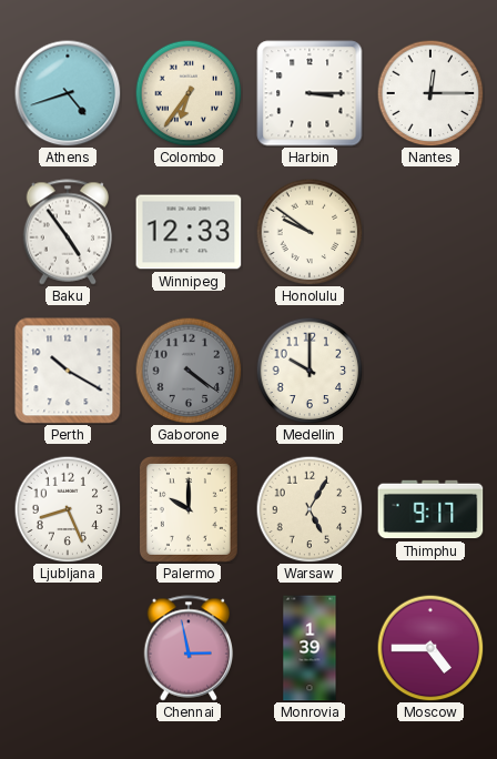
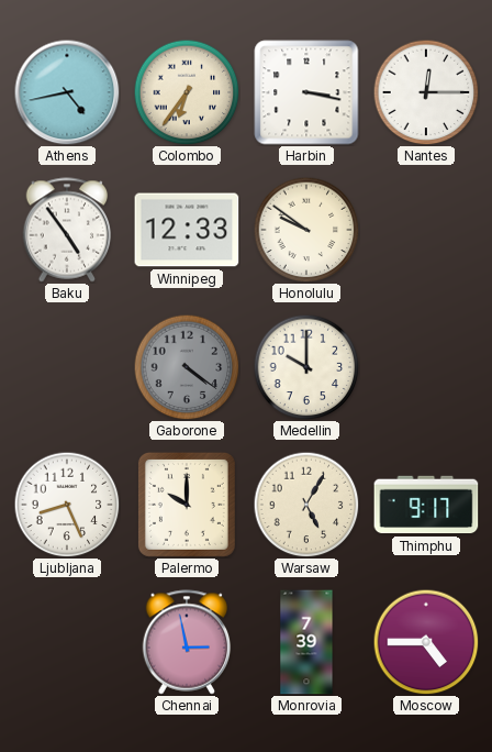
Athens: 4:42 -> 4:43
Harbin: 3:15 -> 3:17
Perth: 10:20 -> none
Monrovia: 1:39 -> 7:39
